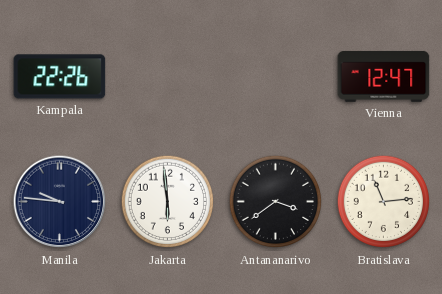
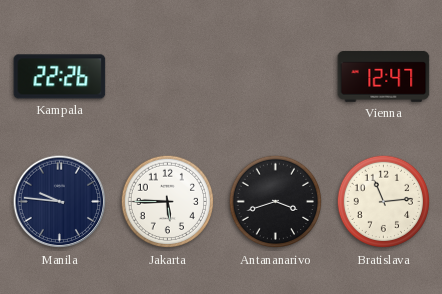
Jakarta: 5:59 -> 5:45
Antananarivo: 3:39 -> 3:42
